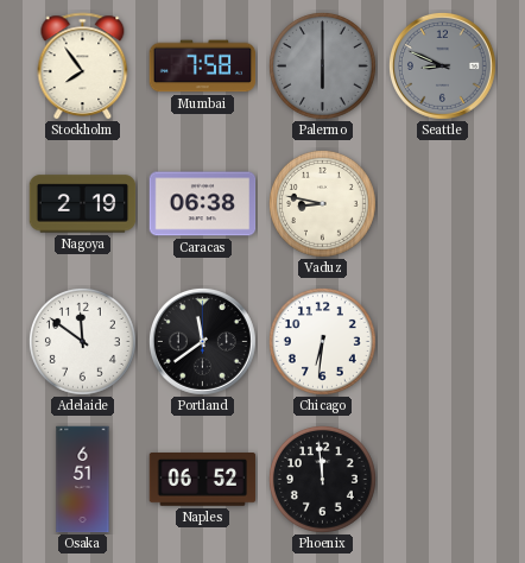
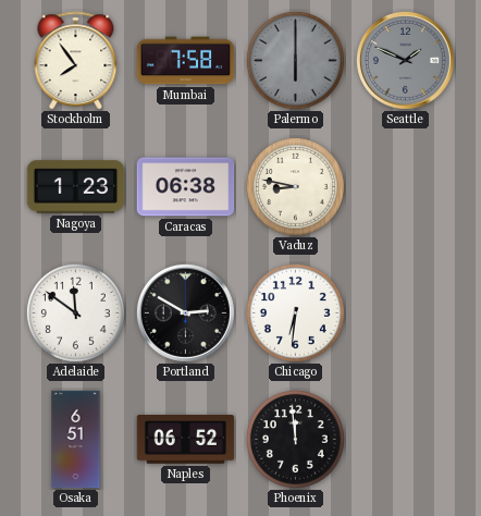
Seattle: 8:49 -> 1:49
Nagoya: 2:19 -> 1:23
Portland: 11:39 -> 2:50
